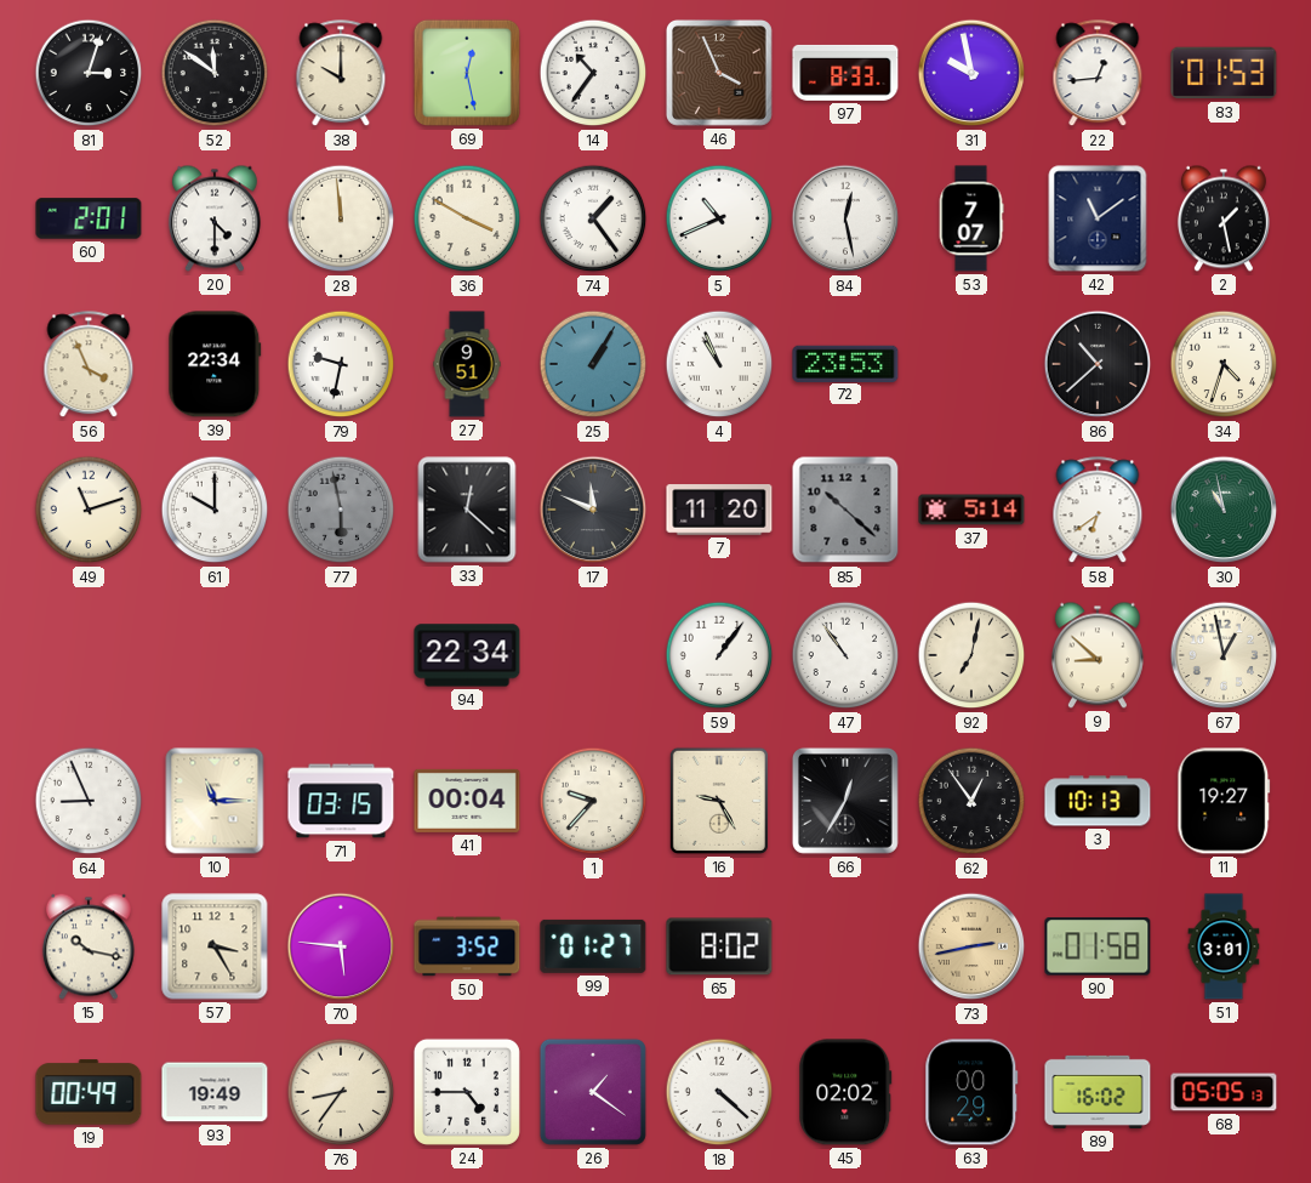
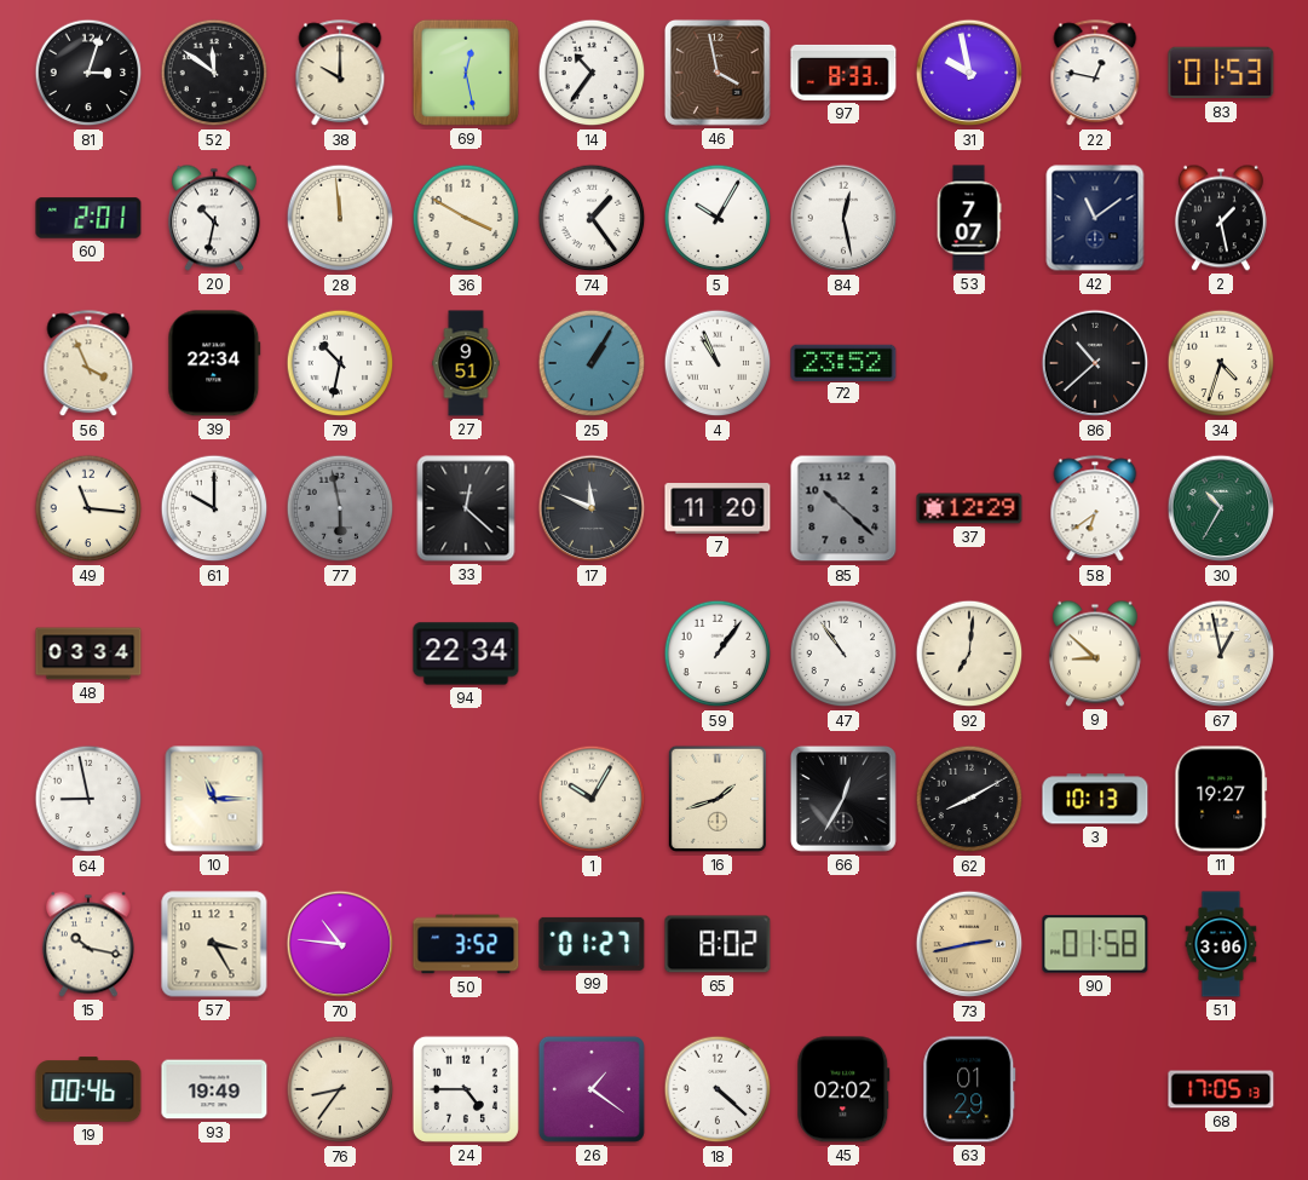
46: 3:56 -> 3:58
22: 12:44 -> 12:47
20: 4:30 -> 10:32
5: 10:41 -> 10:05
79: 9:32 -> 10:32
72: 23:53 -> 23:52
49: 11:12 -> 11:16
37: 5:14 -> 12:29
30: 10:58 -> 10:35
48: none -> 03:34
92: 7:02 -> 7:01
64: 8:56 -> 8:58
71: 03:15 -> none
41: 00:04 -> none
1: 9:37 -> 10:05
16: 9:25 -> 1:42
62: 12:54 -> 8:10
70: 5:46 -> 10:46
51: 3:01 -> 3:06
19: 00:49 -> 00:46
63: 00:29 -> 01:29
89: 16:02 -> none
68: 05:05 -> 17:05
